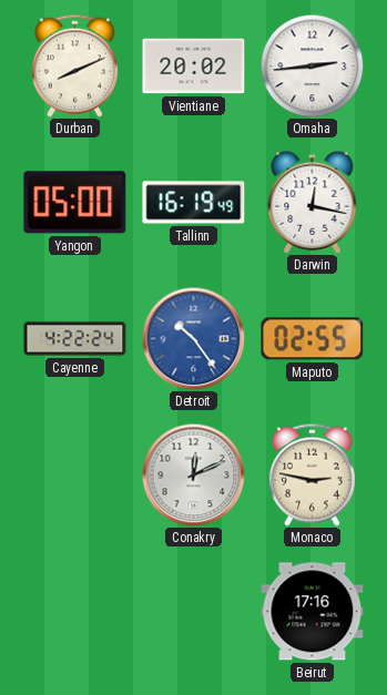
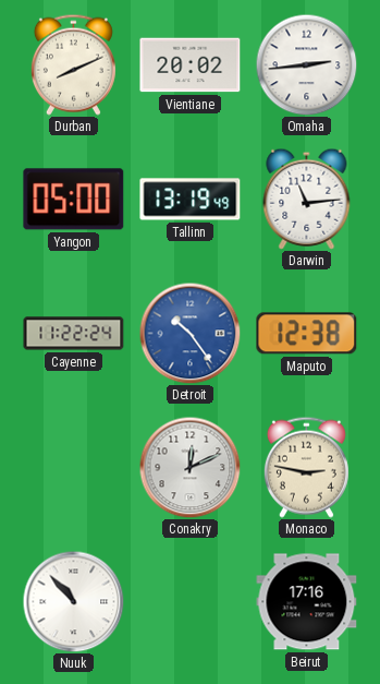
Tallinn: 16:19 -> 13:19
Darwin: 12:17 -> 11:14
Cayenne: 4:22 -> 11:22
Maputo: 02:55 -> 12:38
Nuuk: none -> 10:53
